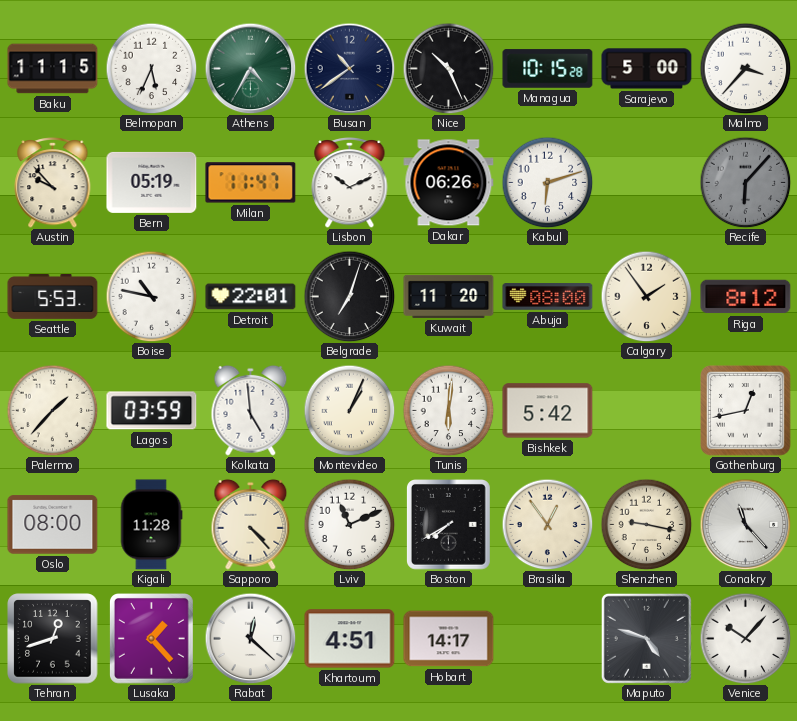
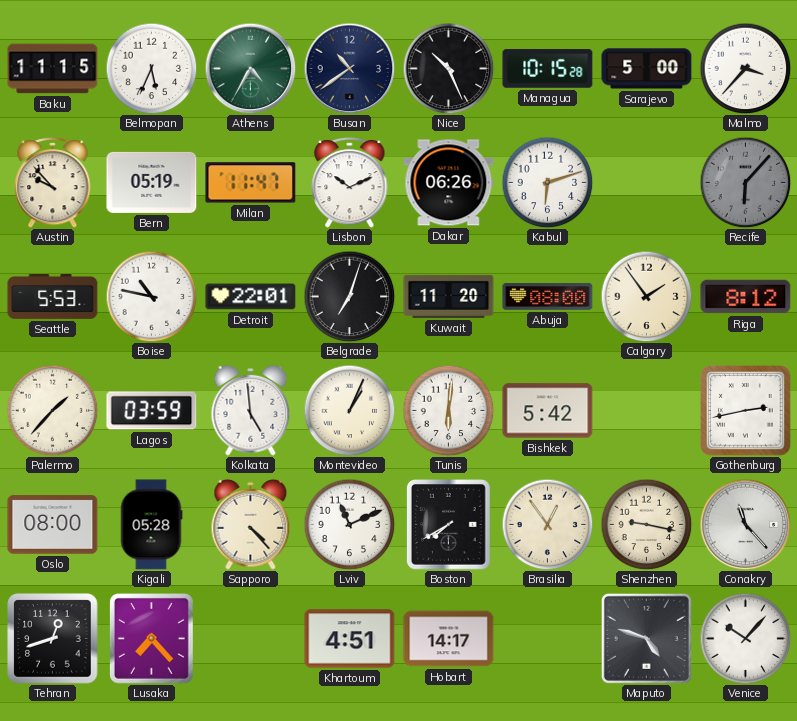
Gothenburg: 12:43 -> 2:43
Kigali: 11:28 -> 05:28
Lusaka: 1:23 -> 7:23
Rabat: 12:22 -> none
